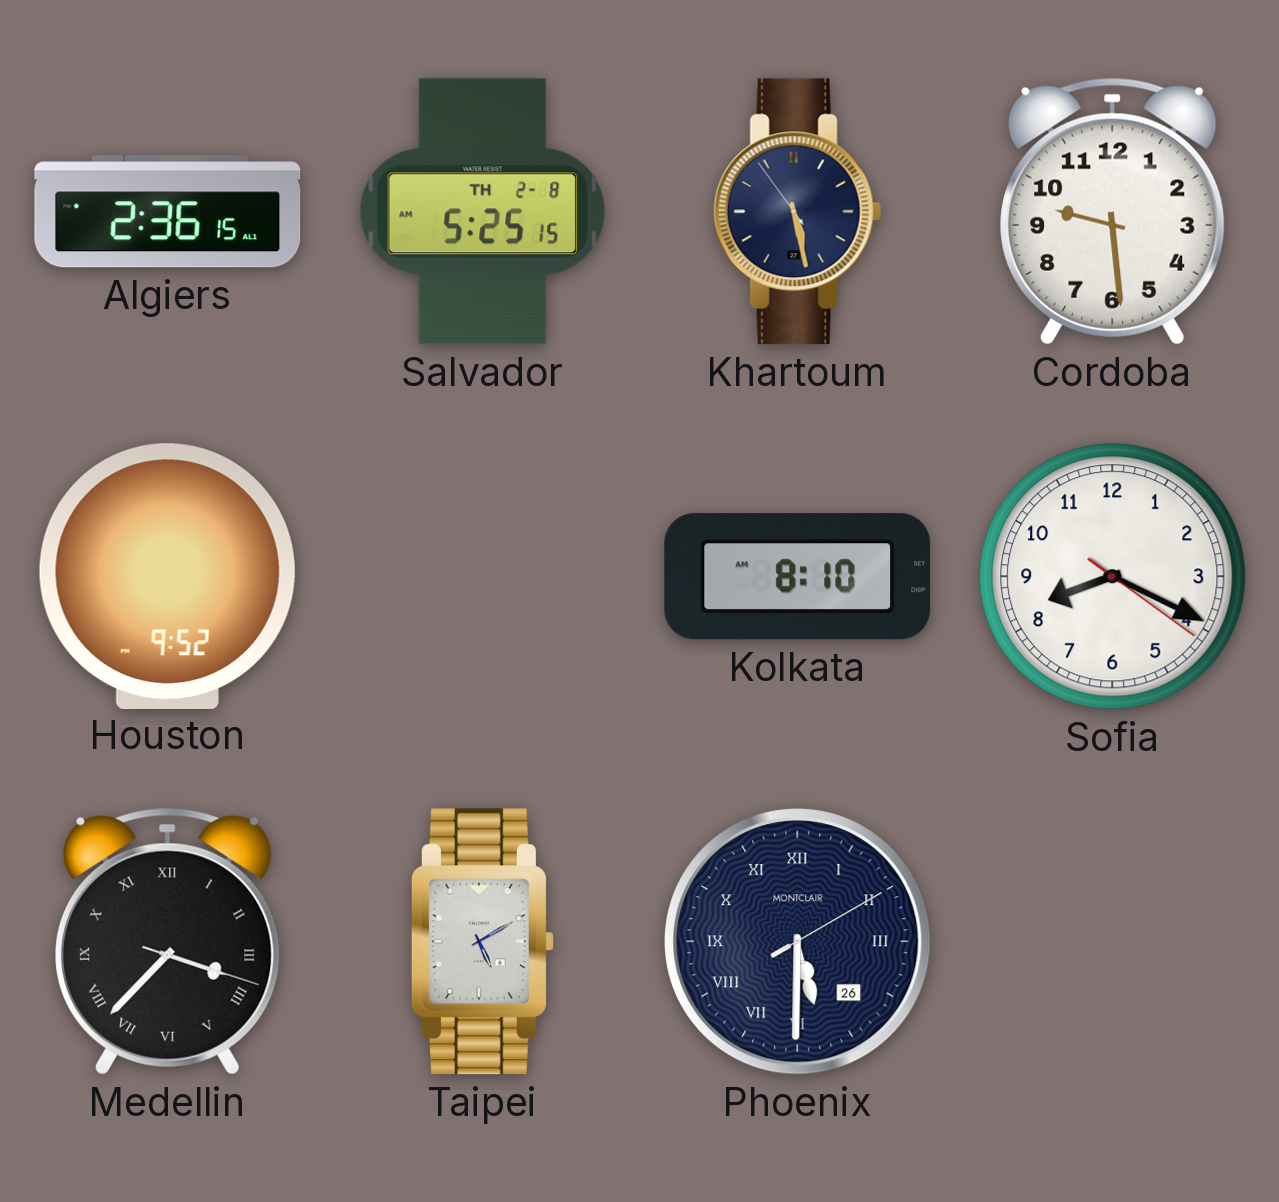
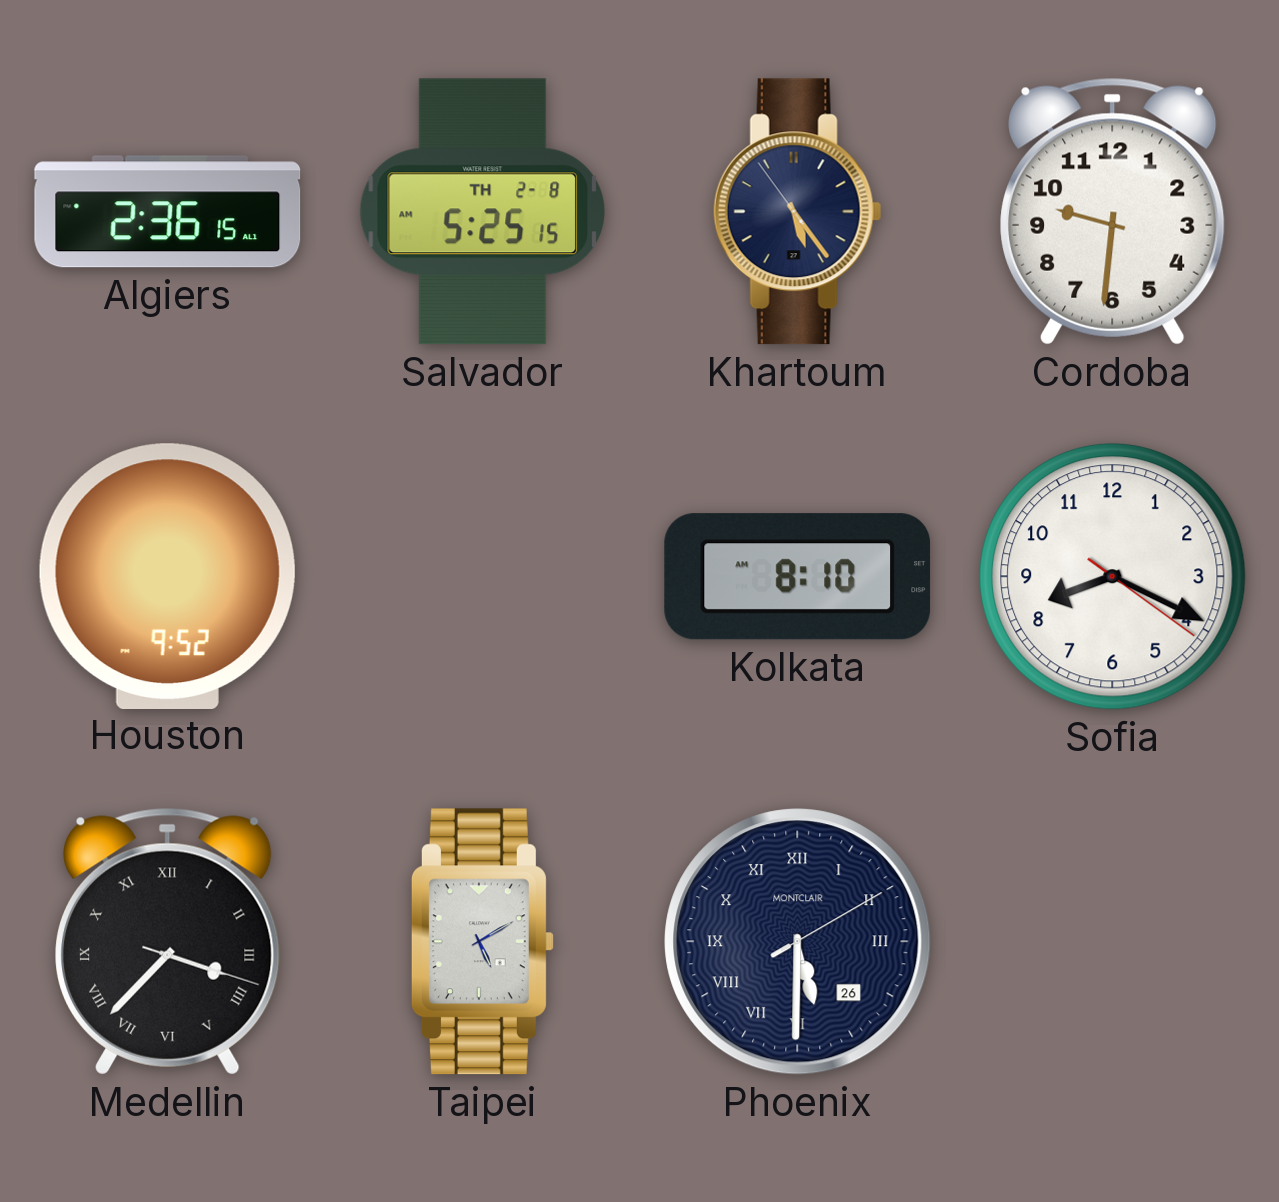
Khartoum: 5:27 -> 5:23
Cordoba: 9:29 -> 9:31
